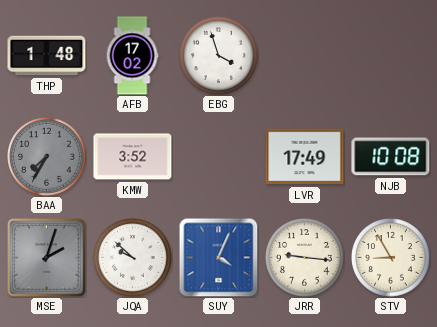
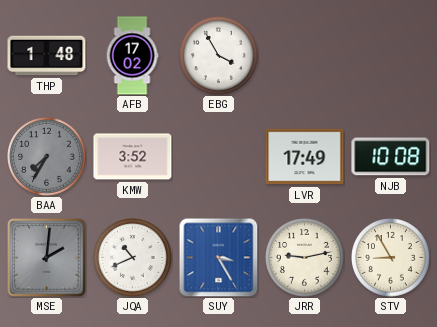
EBG: 3:57 -> 3:55
MSE: 2:03 -> 2:01
JQA: 9:52 -> 10:41
SUY: 4:04 -> 3:25
JRR: 9:16 -> 9:13
